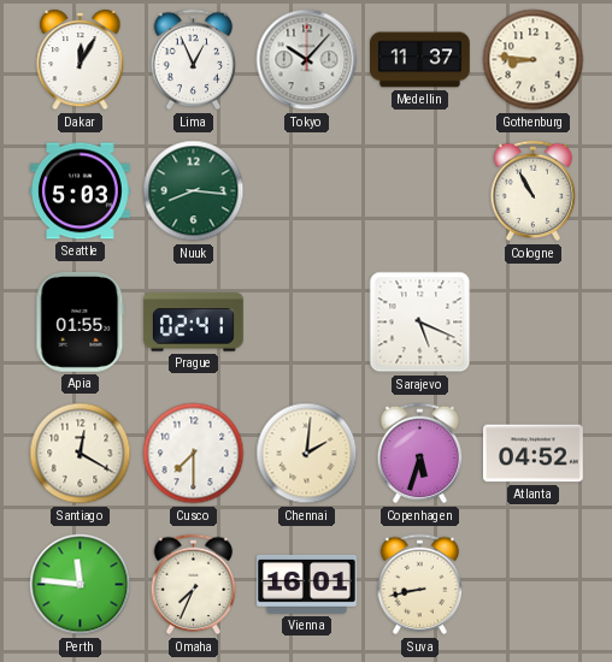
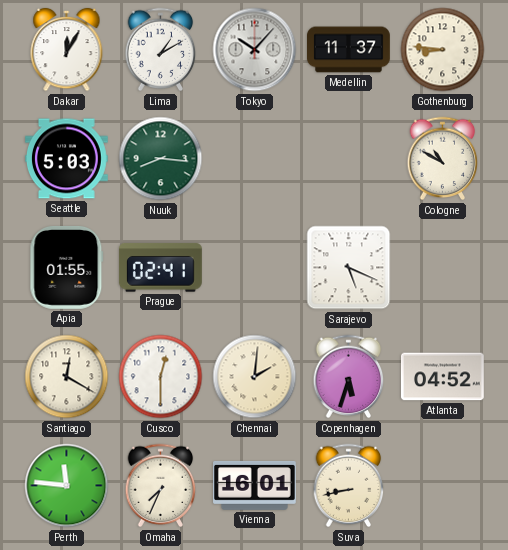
Lima: 12:56 -> 1:10
Cologne: 10:55 -> 10:50
Cusco: 7:30 -> 12:30
